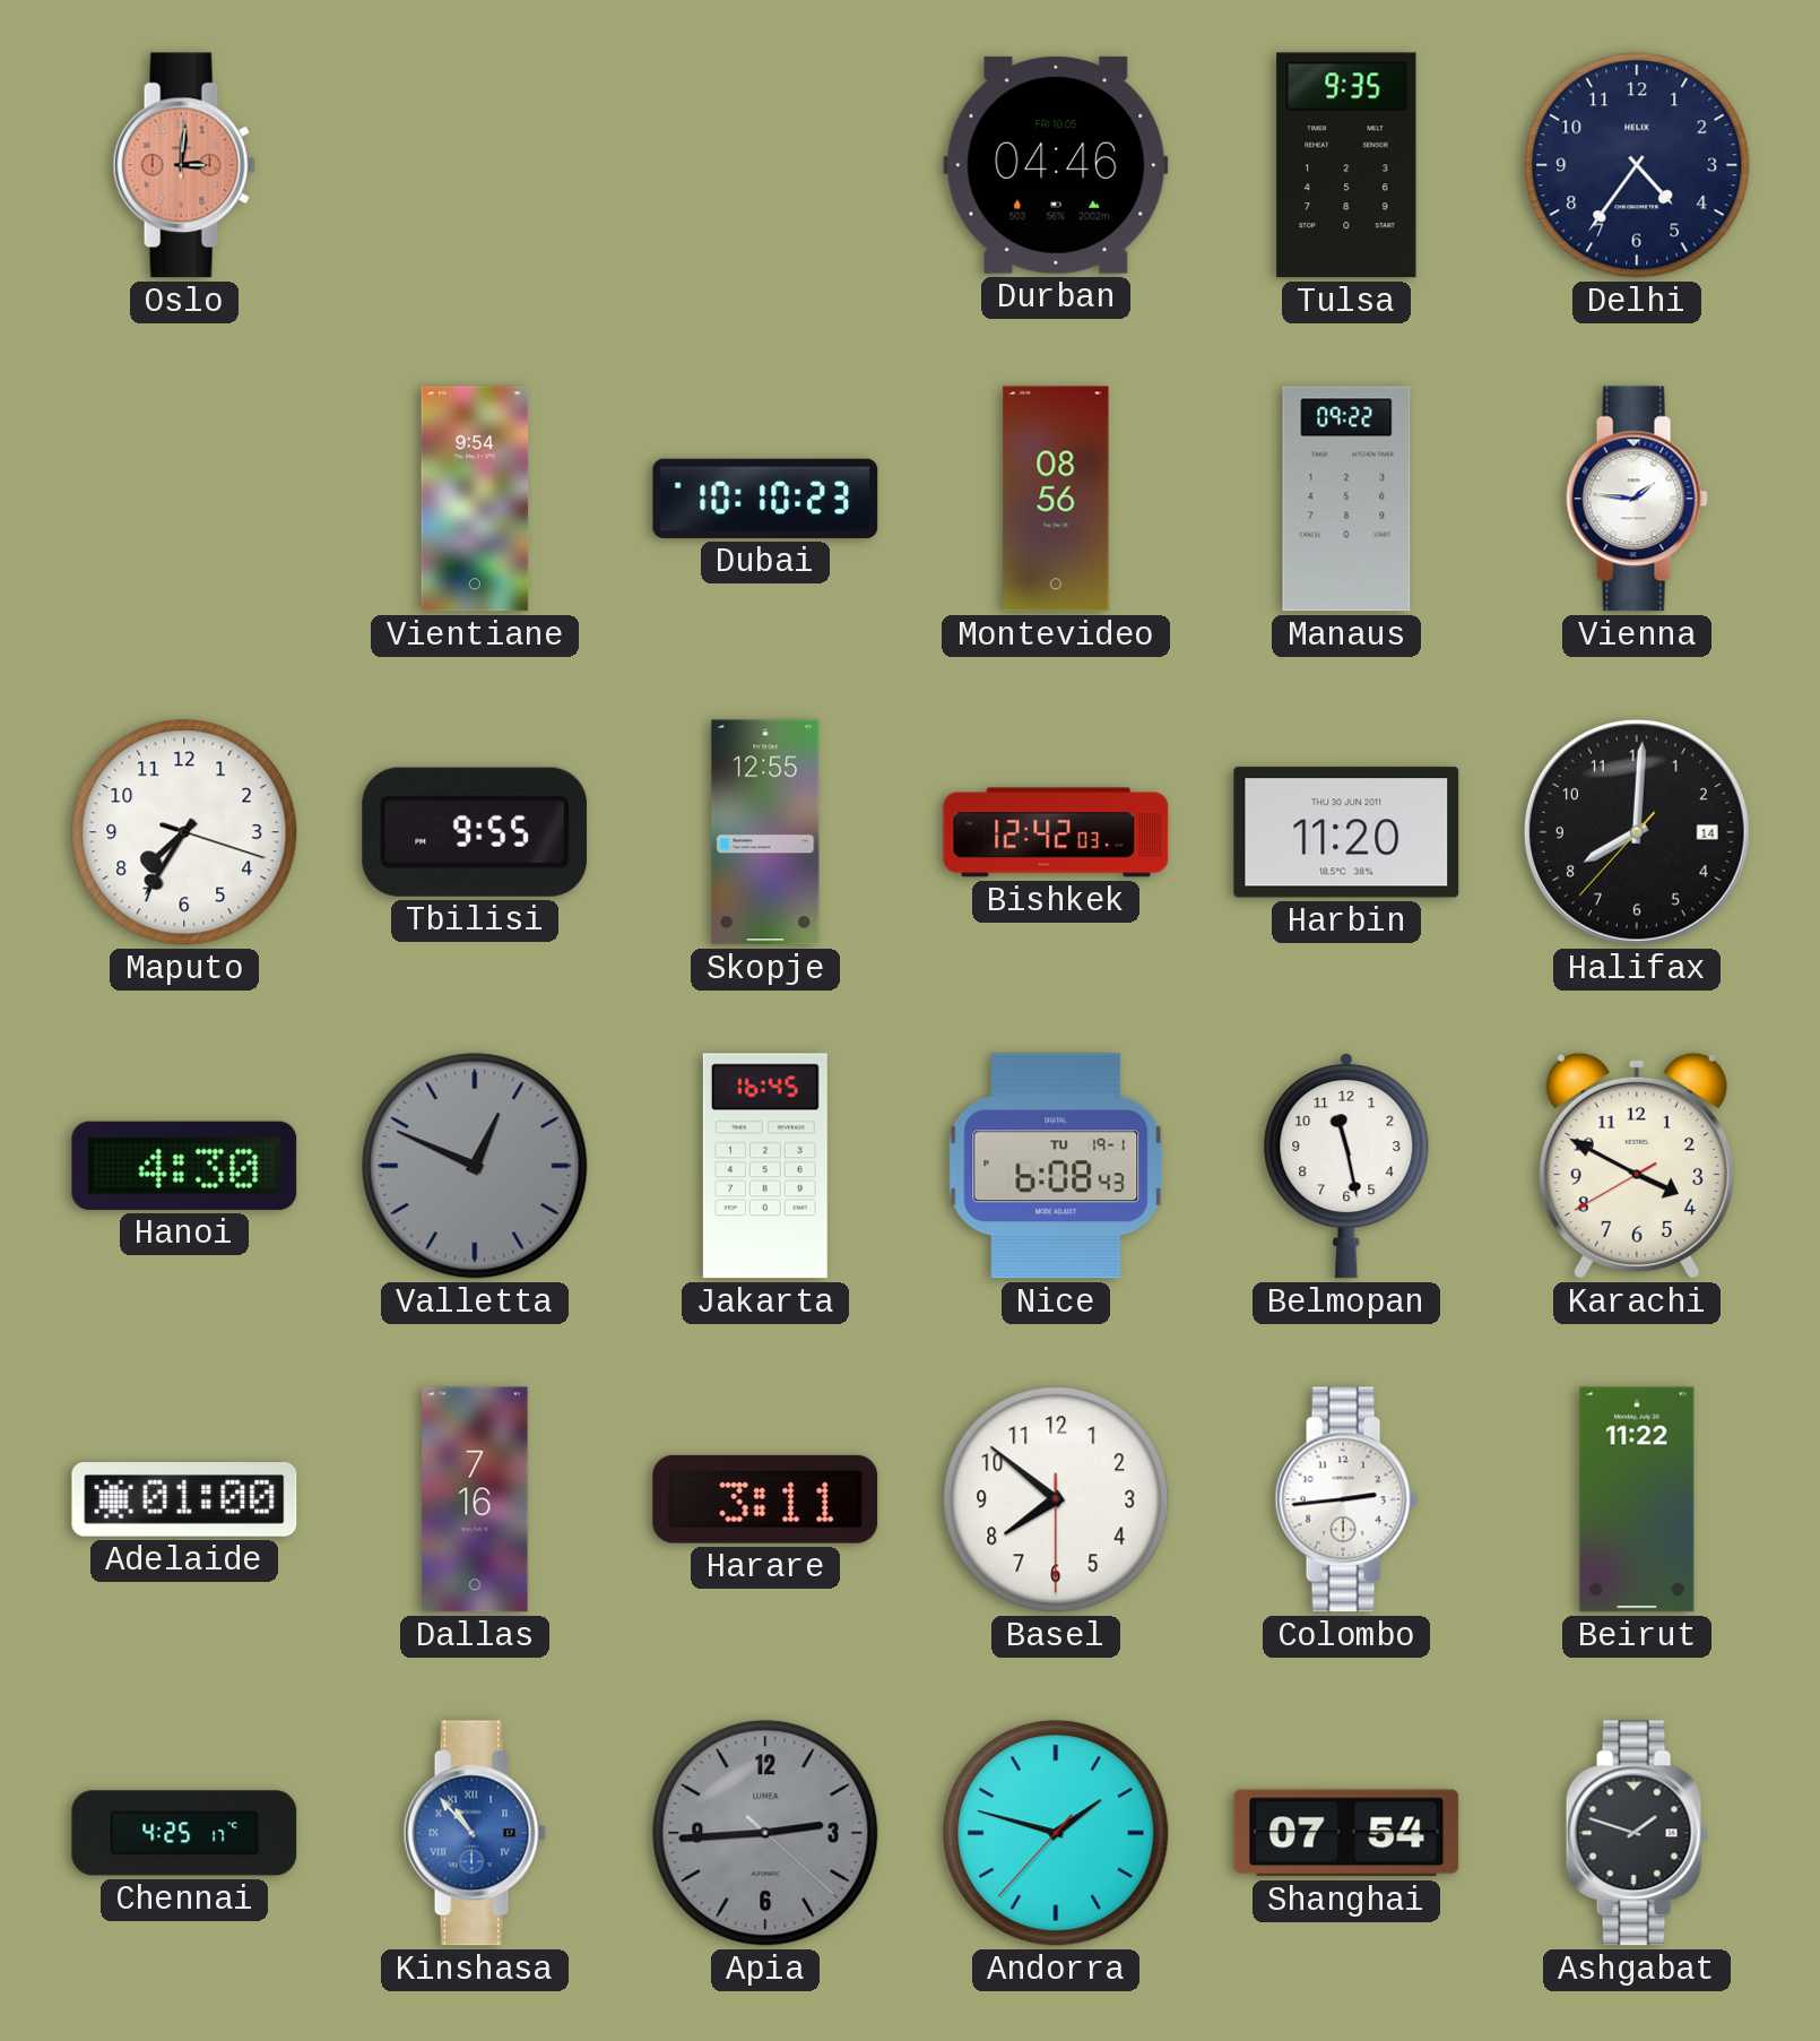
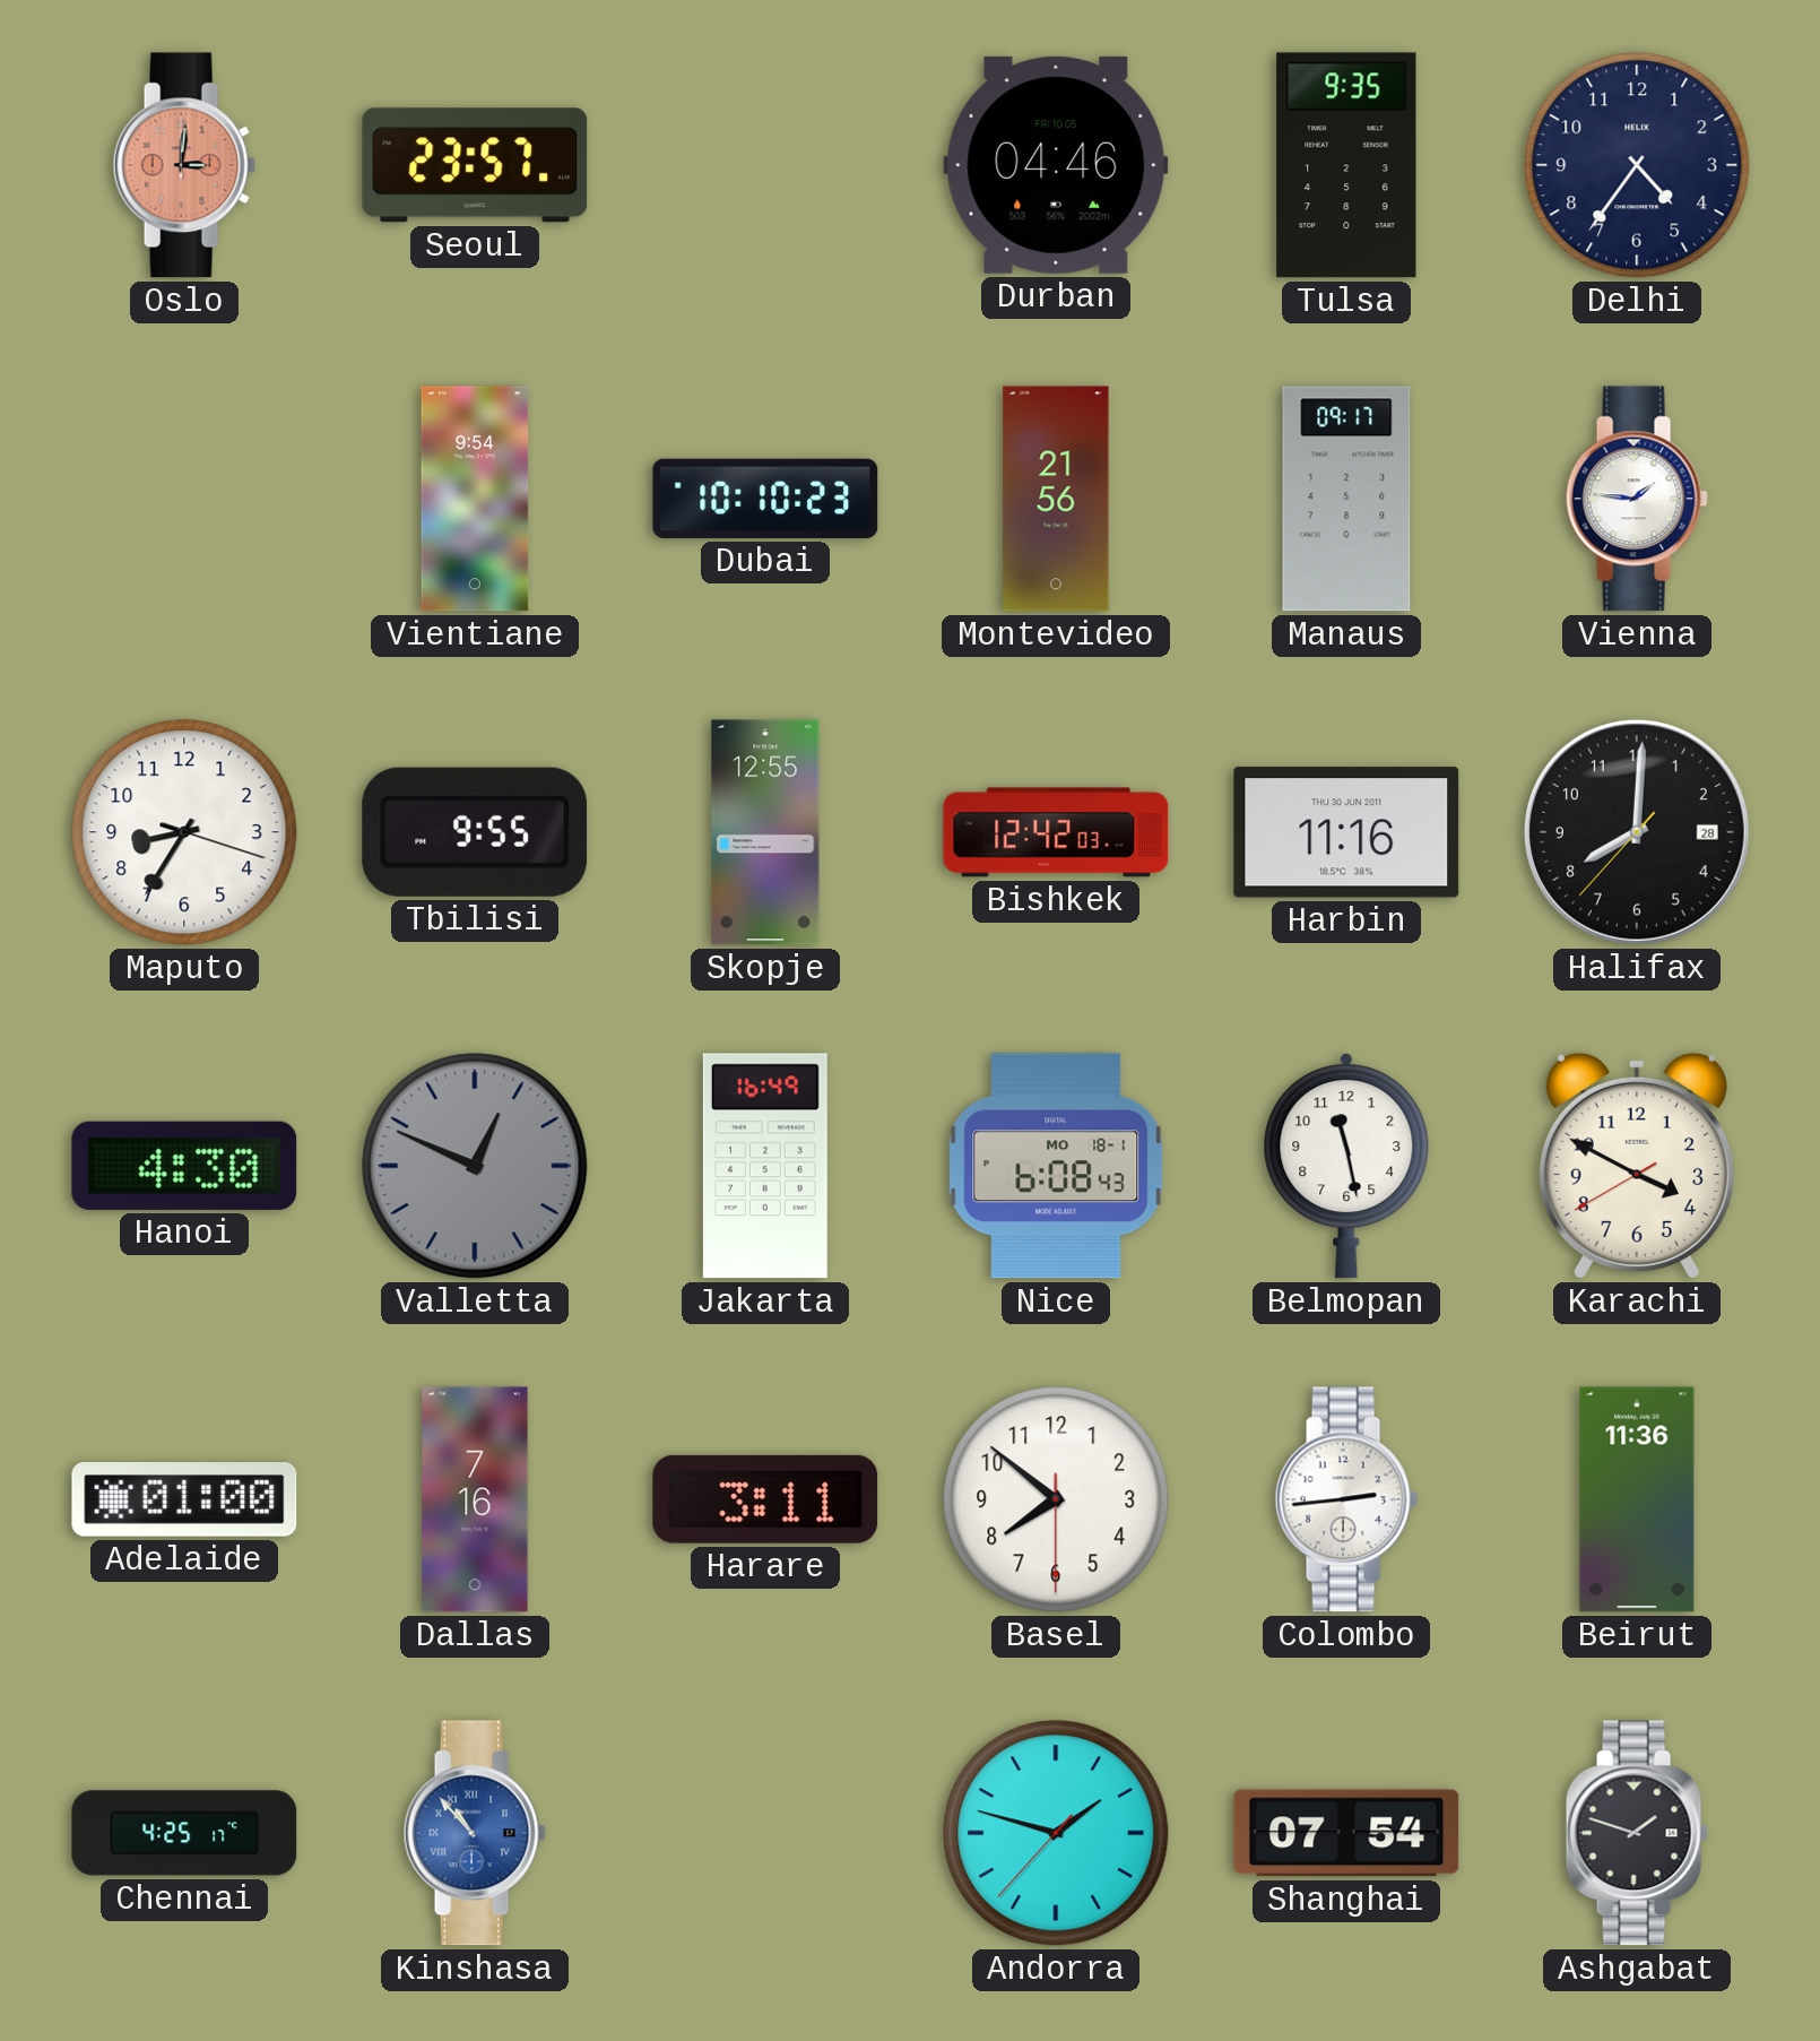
Seoul: none -> 23:57
Montevideo: 08:56 -> 21:56
Manaus: 09:22 -> 09:17
Maputo: 7:35 -> 8:35
Harbin: 11:20 -> 11:16
Halifax date: 14 -> 28
Jakarta: 16:45 -> 16:49
Nice date: TU 19-1 -> MO 18-1
Beirut: 11:22 -> 11:36
Apia: 2:44 -> none
